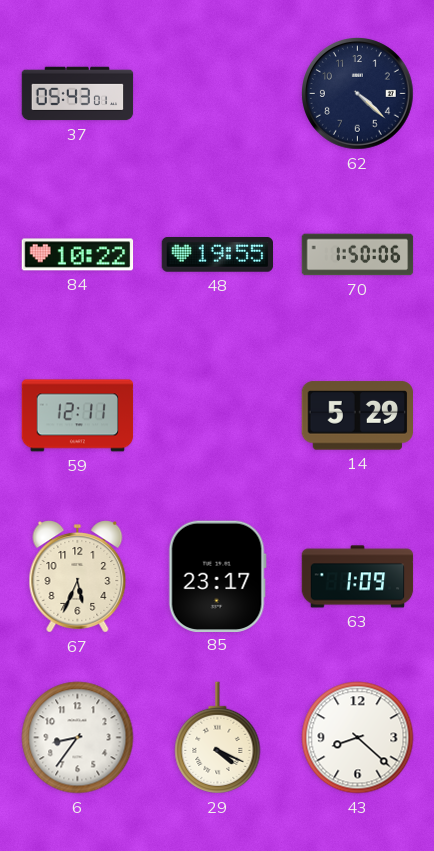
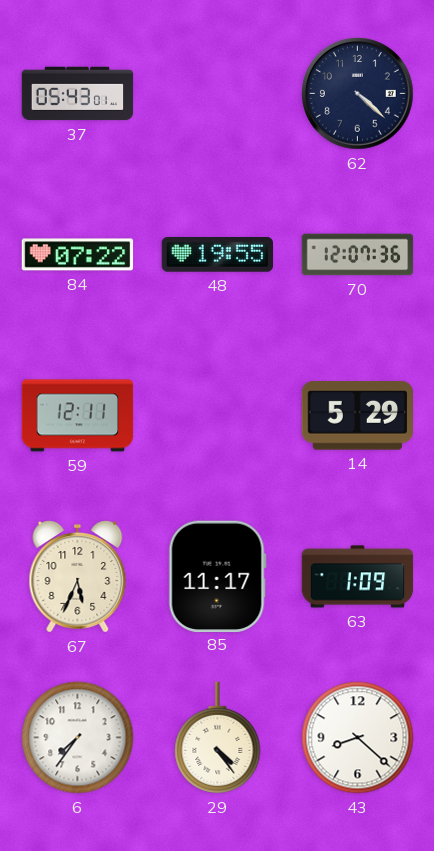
84: 10:22 -> 07:22
70: 1:50 -> 12:07
85: 23:17 -> 11:17
6: 8:36 -> 7:36
29: 4:19 -> 4:24
